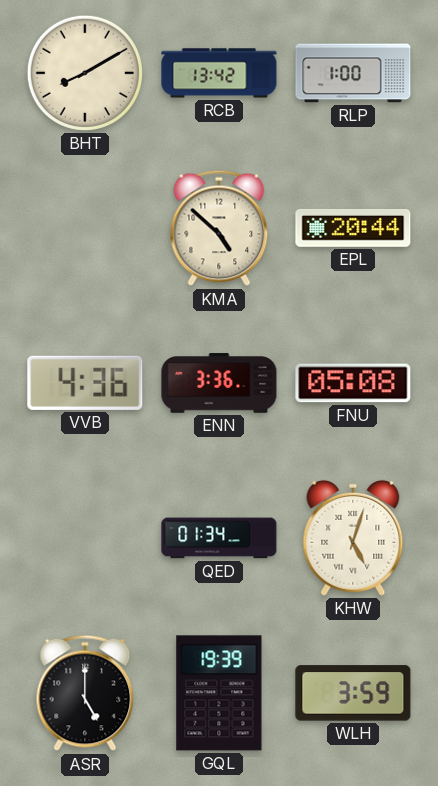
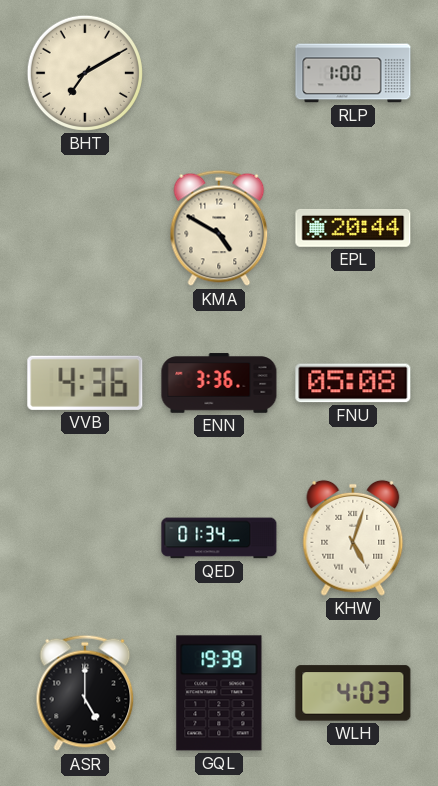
BHT: 8:10 -> 7:10
RCB: 13:42 -> none
KMA: 4:52 -> 4:50
WLH: 3:59 -> 4:03
